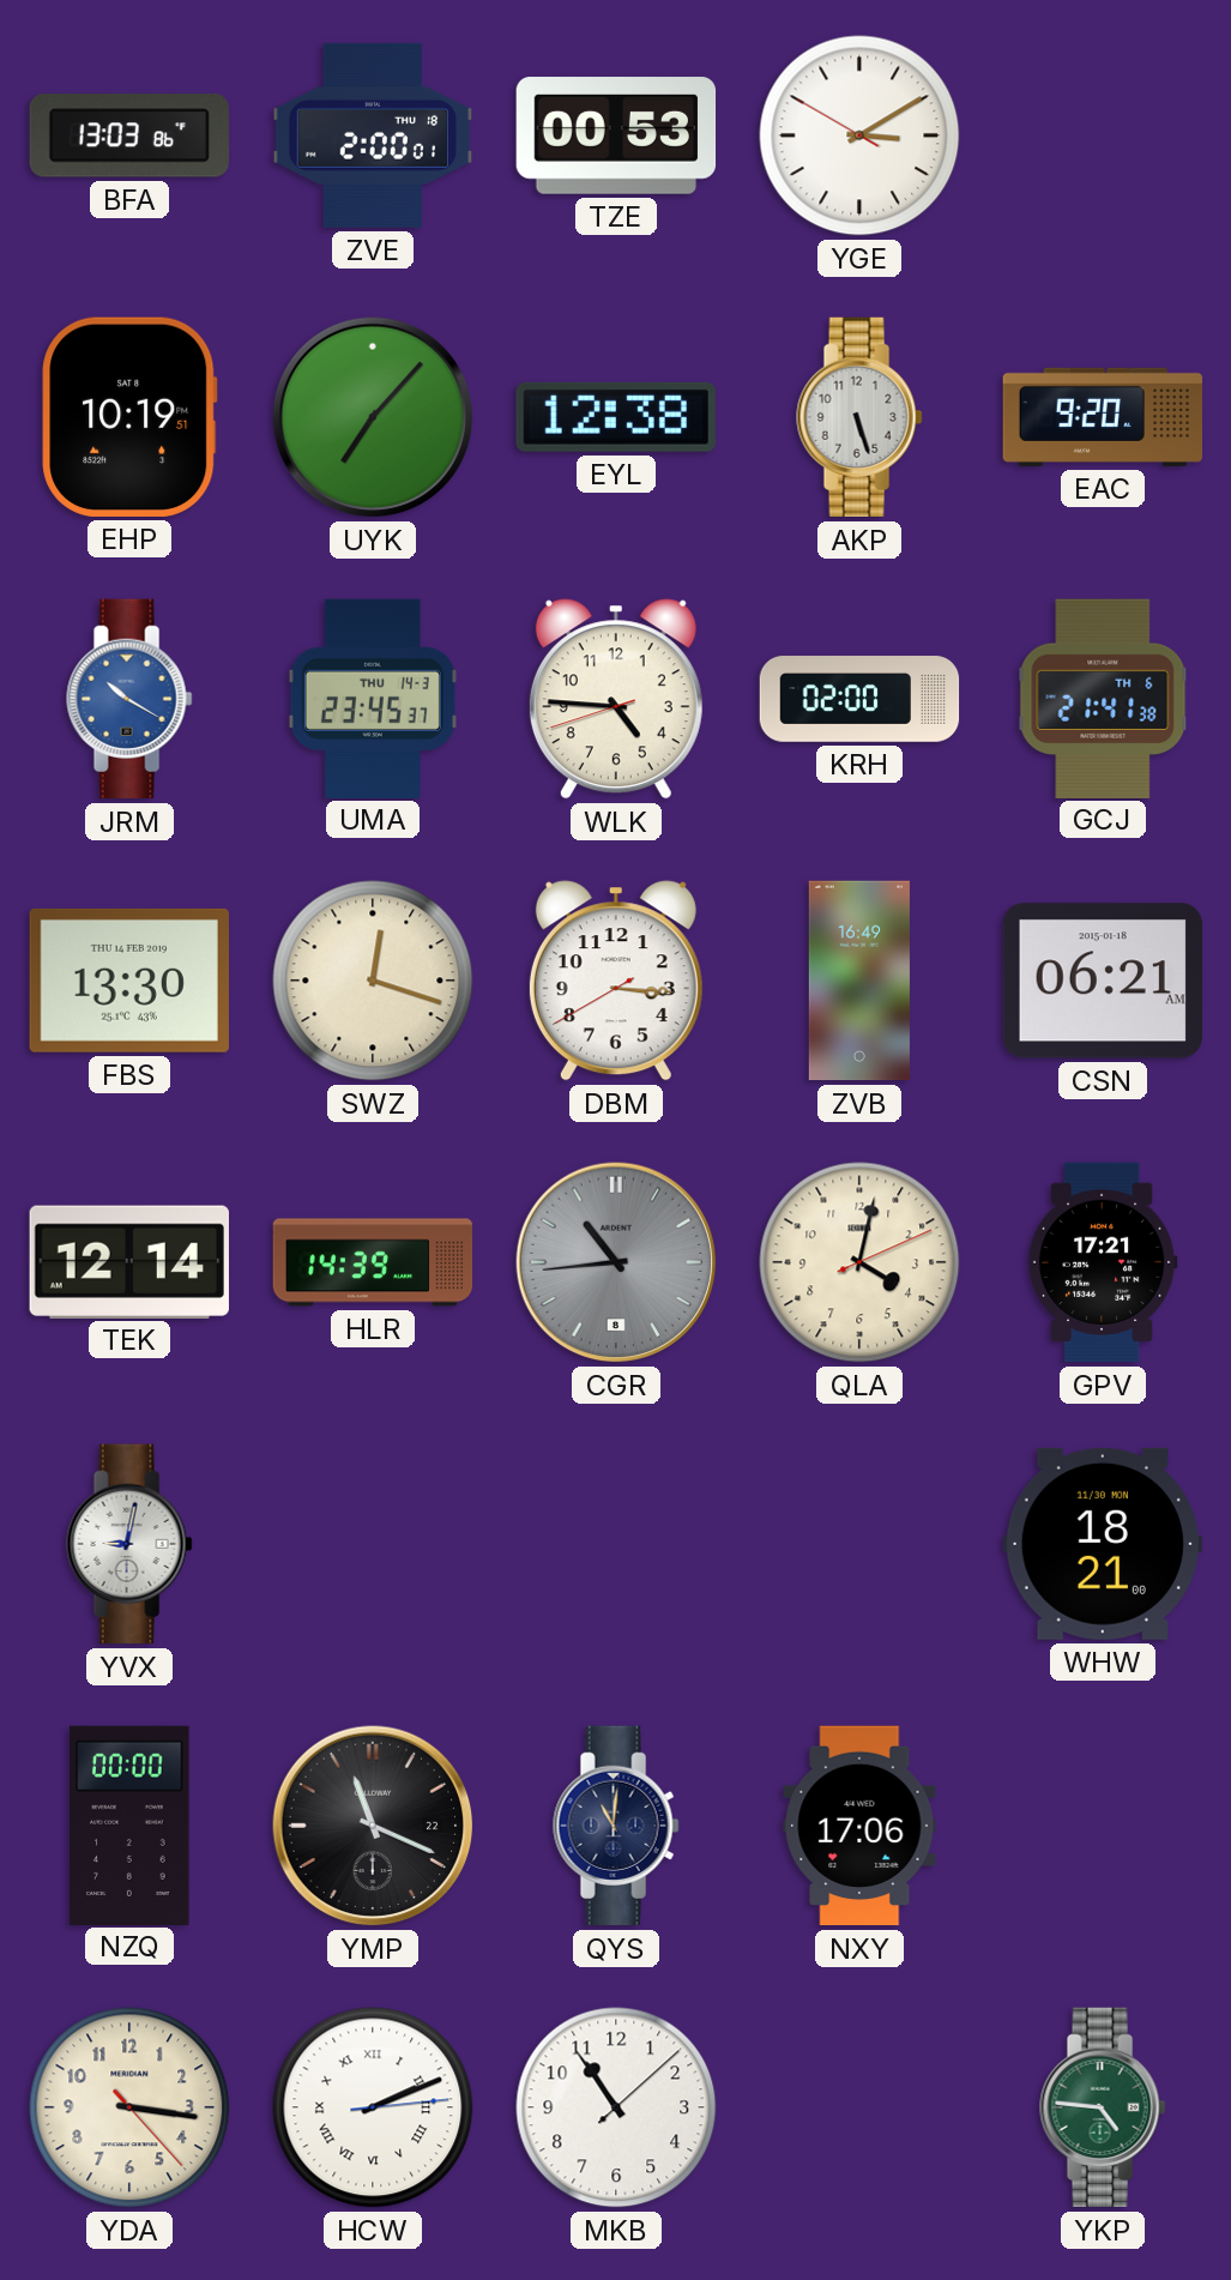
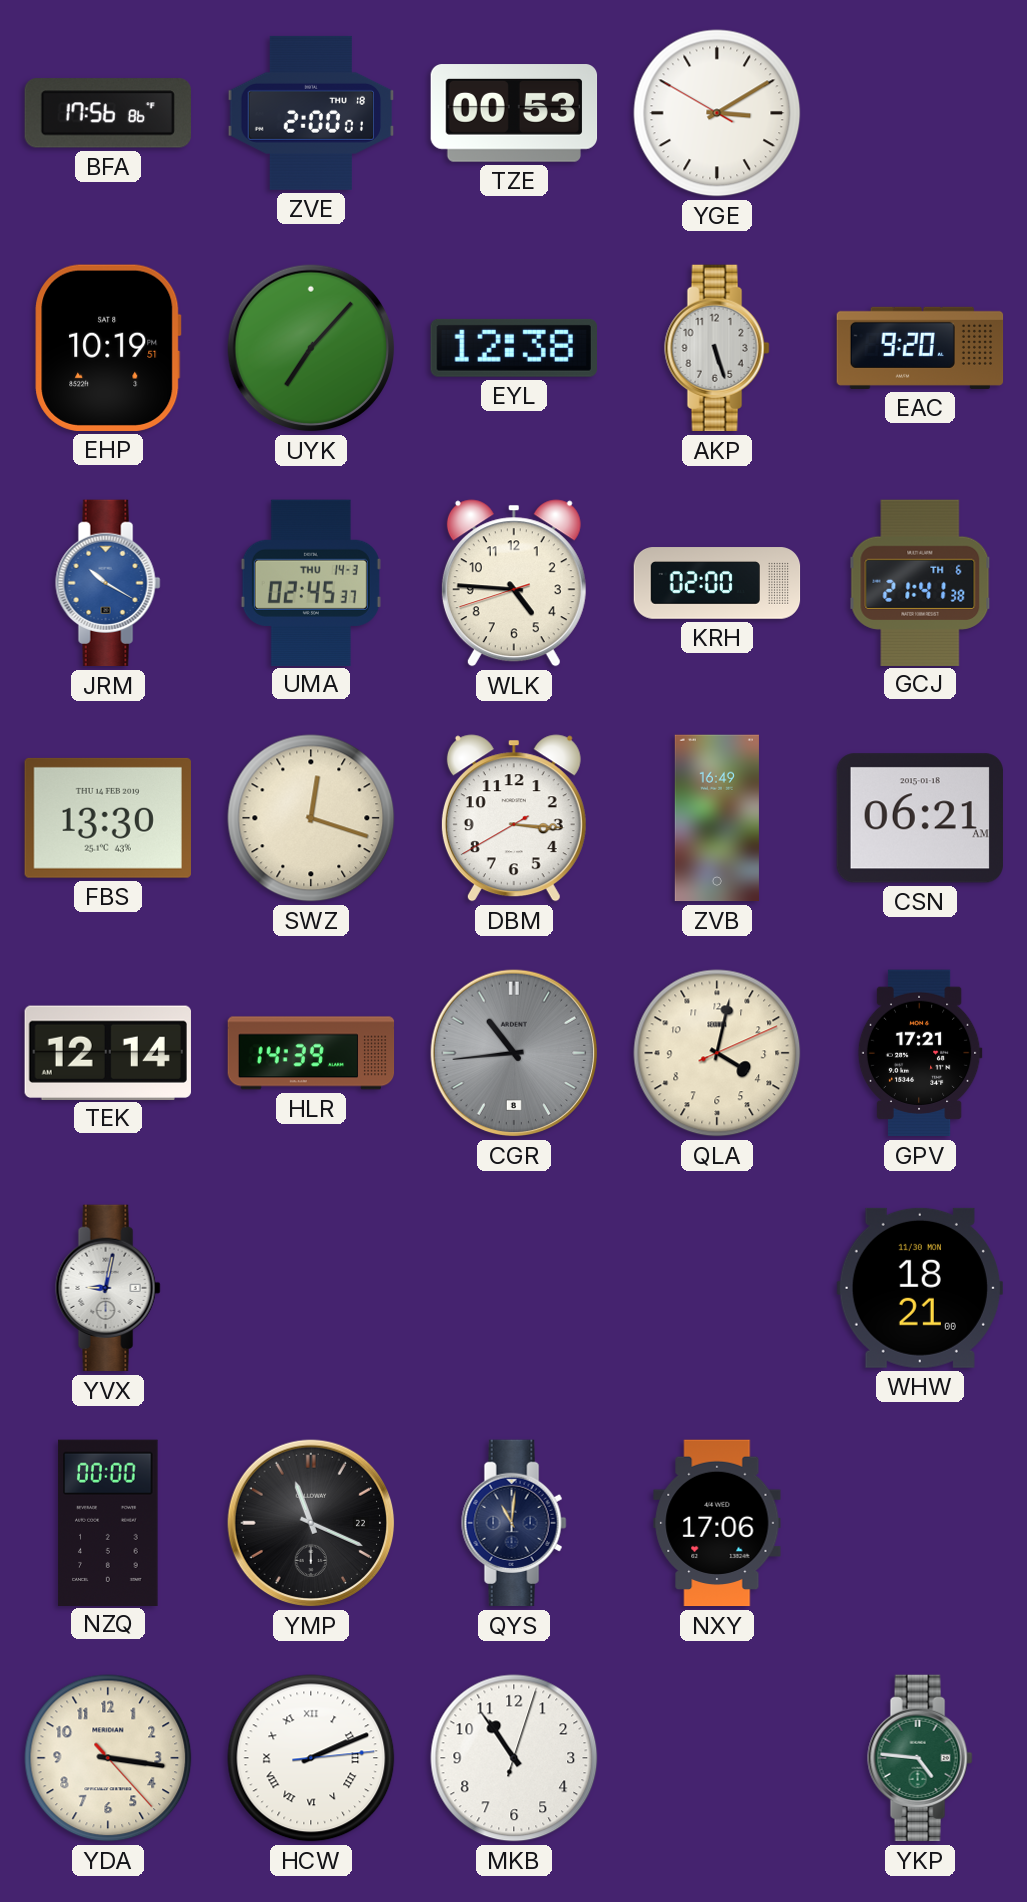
BFA: 13:03 -> 17:56
UMA: 23:45 -> 02:45
MKB: 10:54:08 -> 10:54:03
